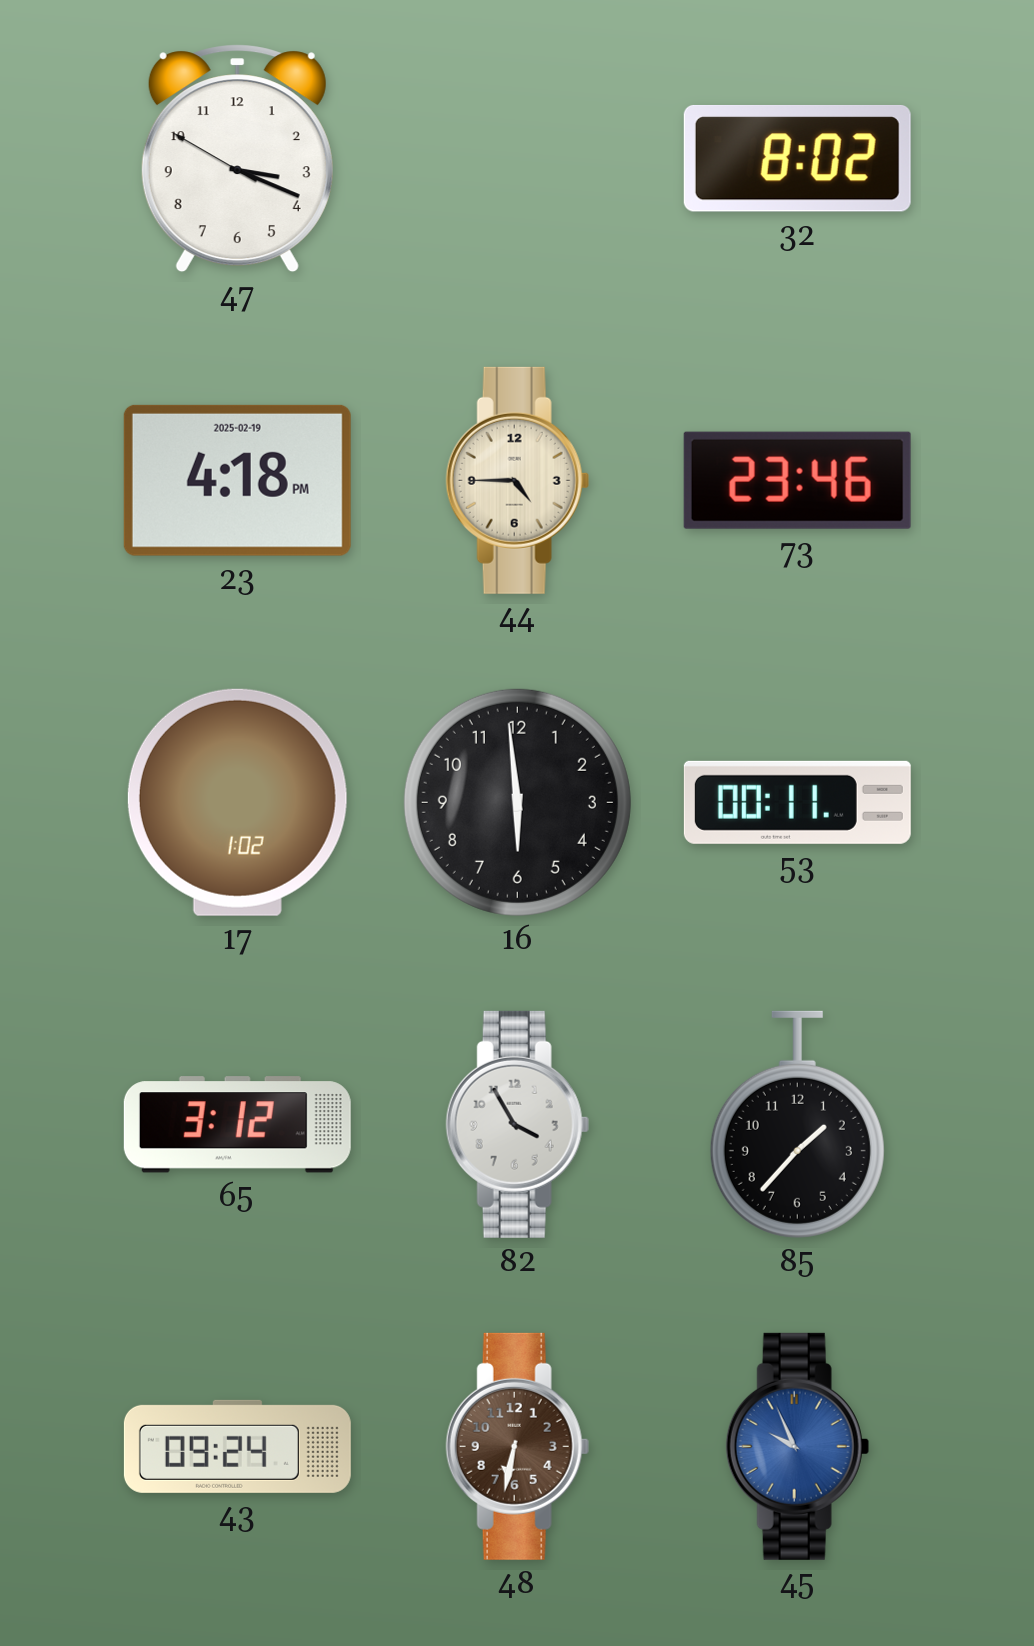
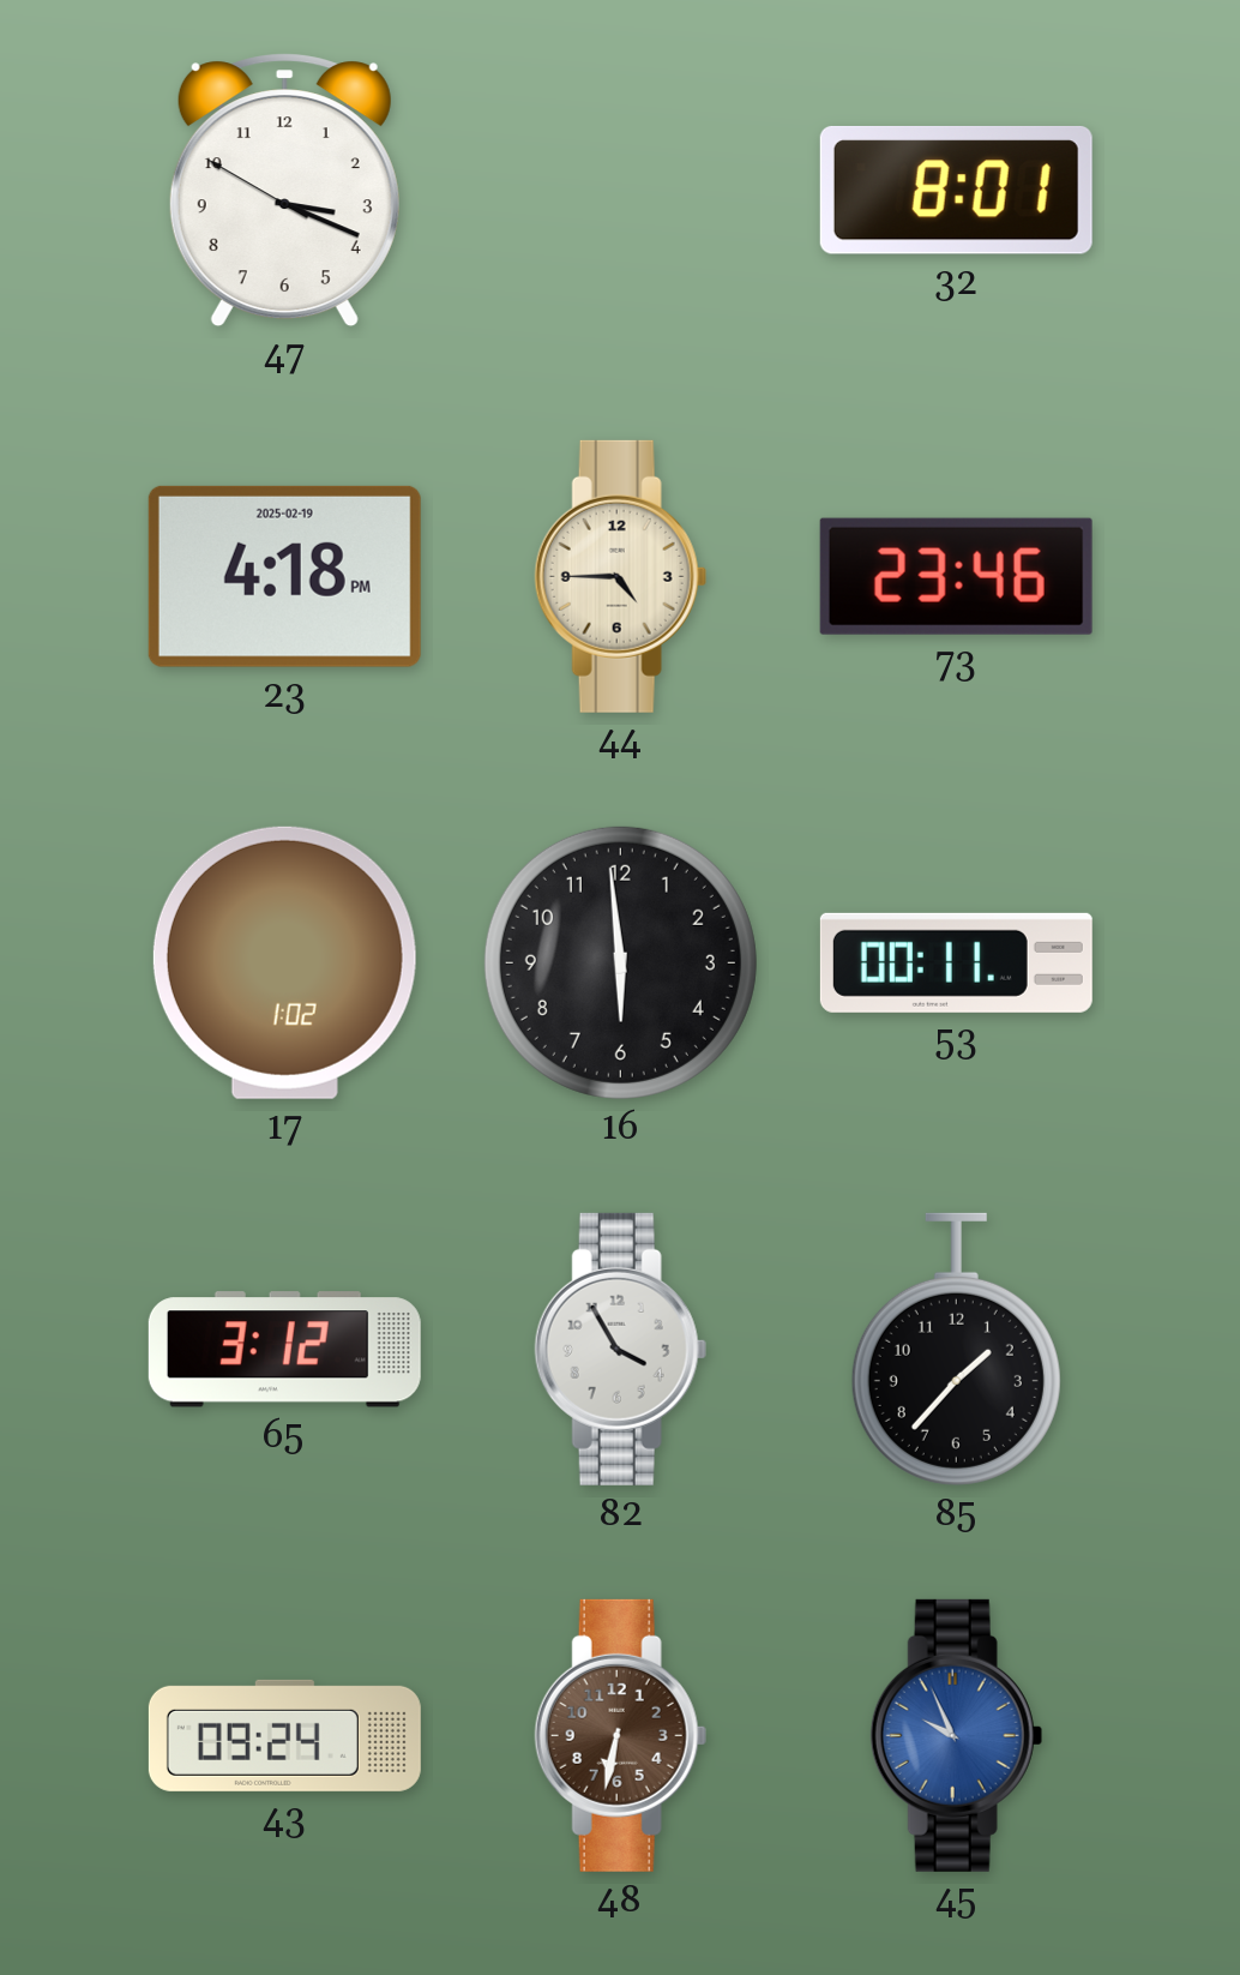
32: 8:02 -> 8:01
